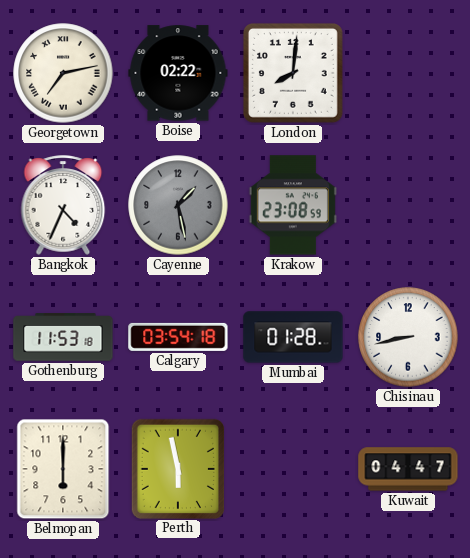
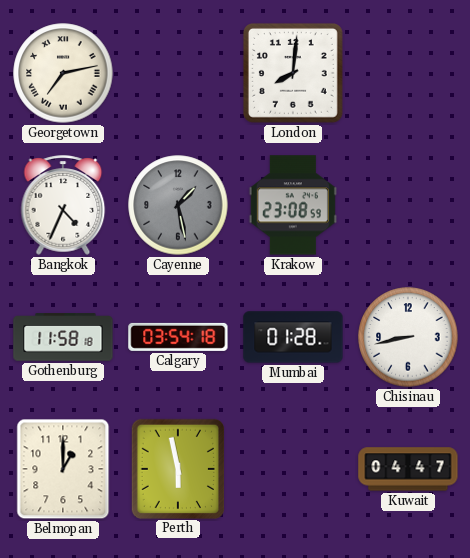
Boise: 02:22 -> none
Gothenburg: 11:53 -> 11:58
Belmopan: 6:00 -> 1:00
